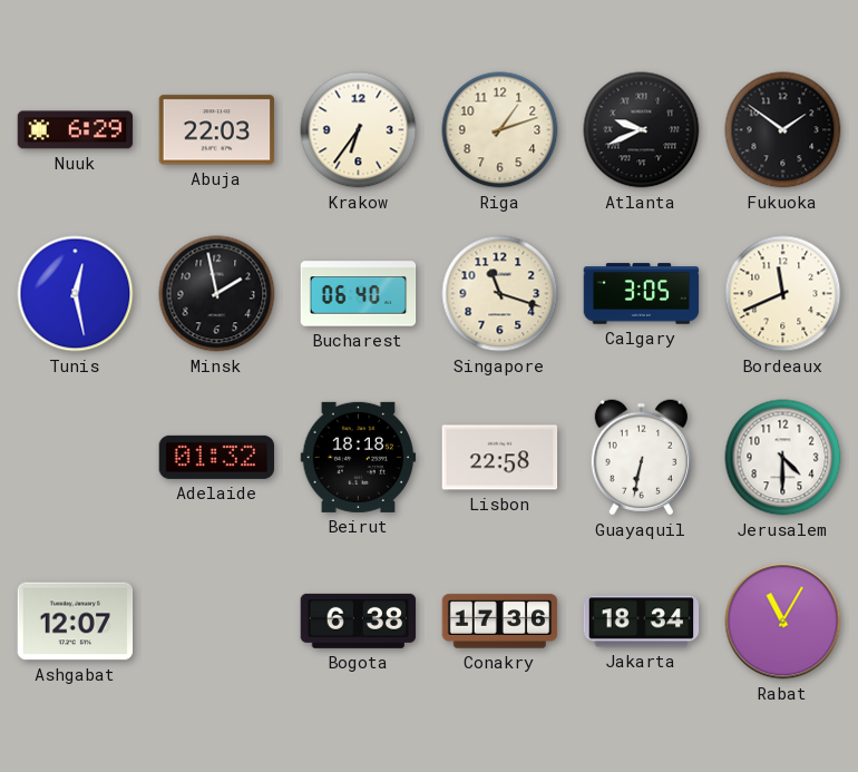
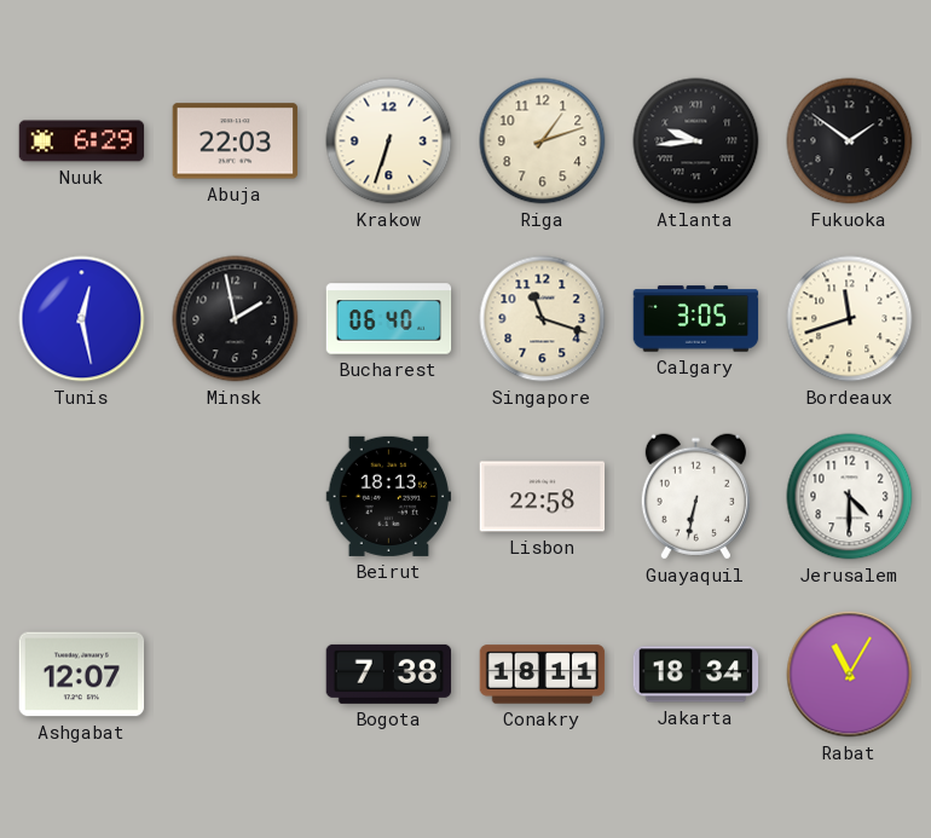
Krakow: 6:36 -> 6:33
Atlanta: 9:41 -> 9:44
Bordeaux: 11:41 -> 11:42
Adelaide: 01:32 -> none
Beirut: 18:18 -> 18:13
Bogota: 6:38 -> 7:38
Conakry: 17:36 -> 18:11
